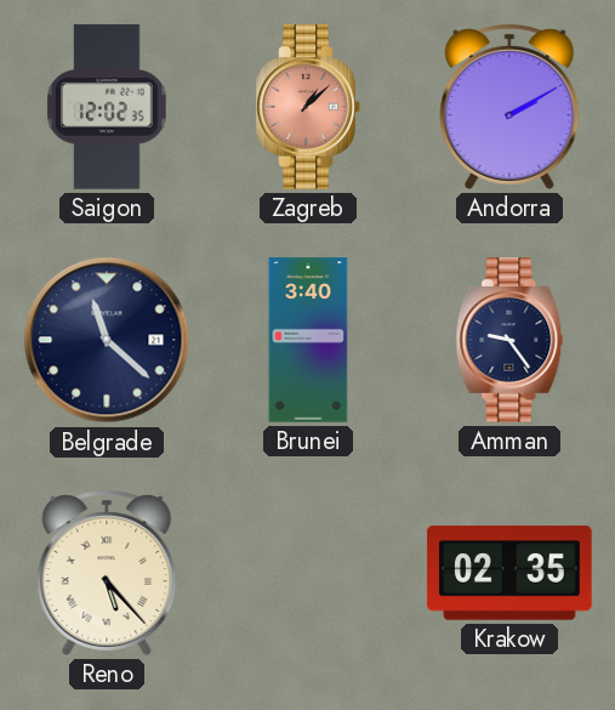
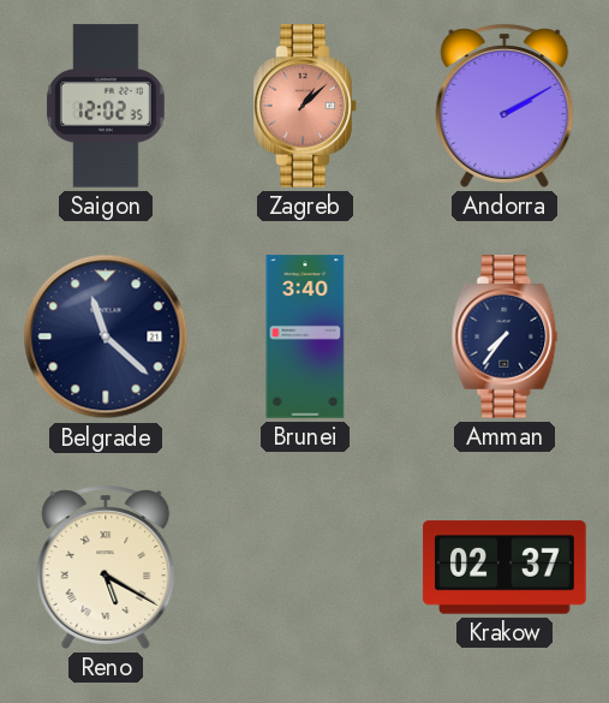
Amman: 9:24 -> 7:36
Reno: 5:23 -> 5:20
Krakow: 02:35 -> 02:37
